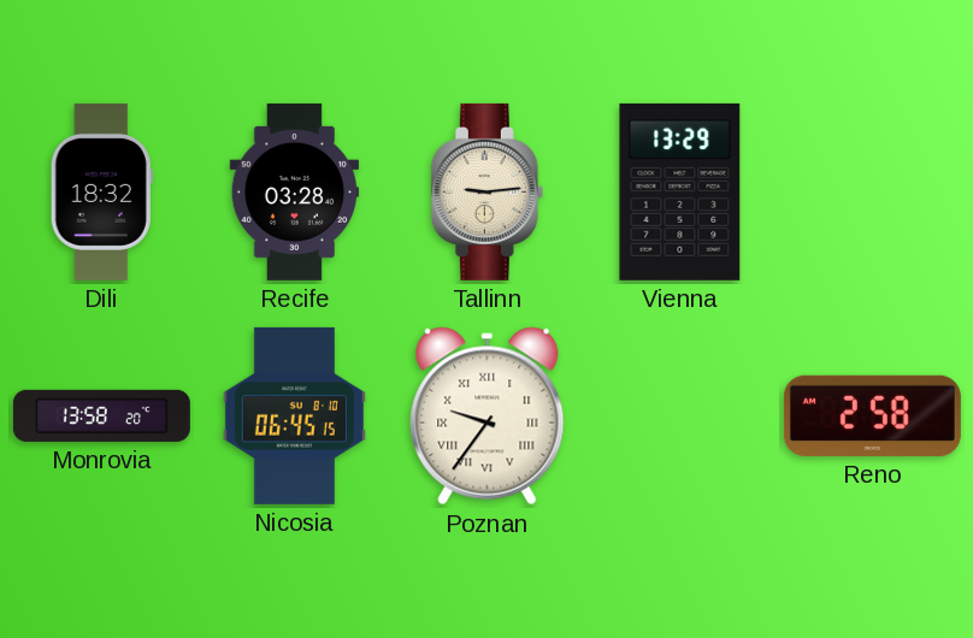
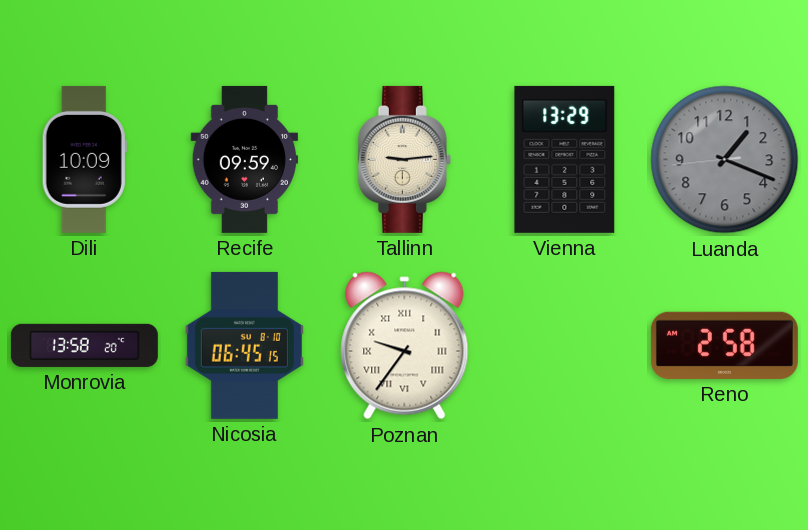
Dili: 18:32 -> 10:09
Recife: 03:28 -> 09:59
Luanda: none -> 1:18
